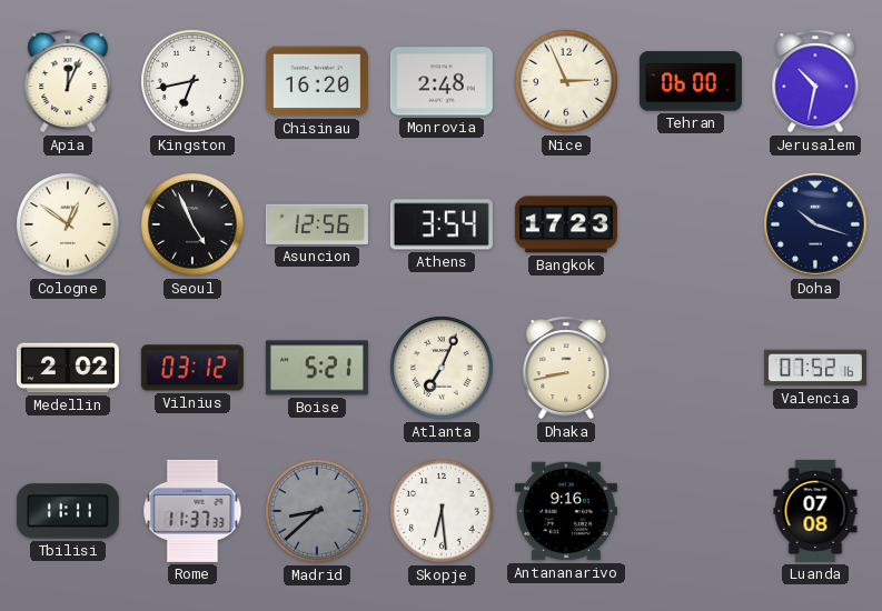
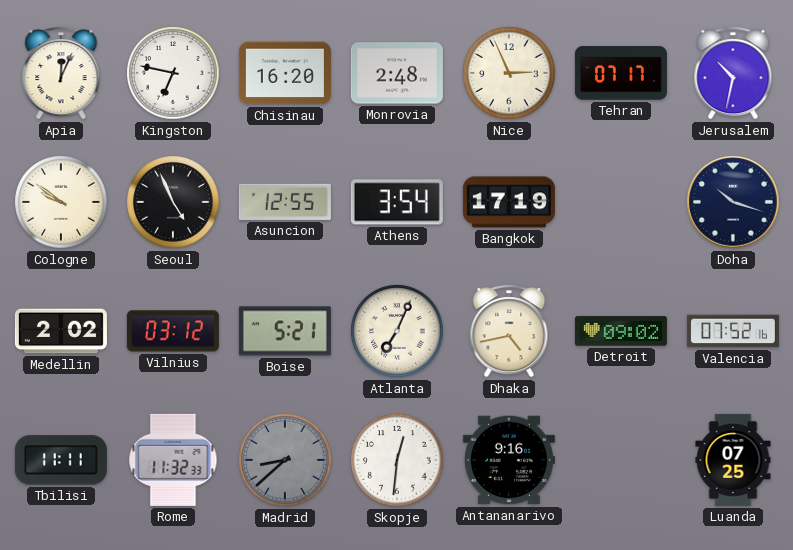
Kingston: 6:43 -> 6:47
Tehran: 06:00 -> 07:17
Cologne: 12:51 -> 9:51
Asuncion: 12:56 -> 12:55
Bangkok: 17:23 -> 17:19
Dhaka: 8:43 -> 4:43
Detroit: none -> 09:02
Rome: 11:37 -> 11:32
Skopje: 6:29 -> 12:31
Luanda: 07:08 -> 07:25
